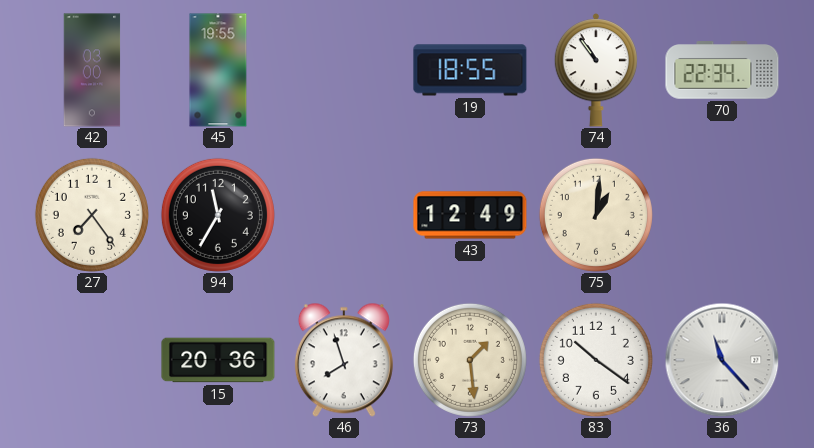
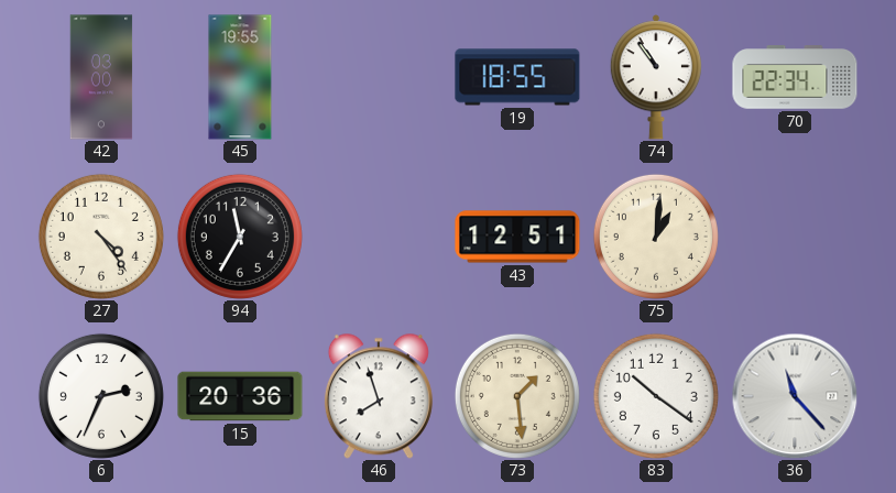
27: 7:24 -> 4:24
43: 12:49 -> 12:51
6: none -> 2:34
